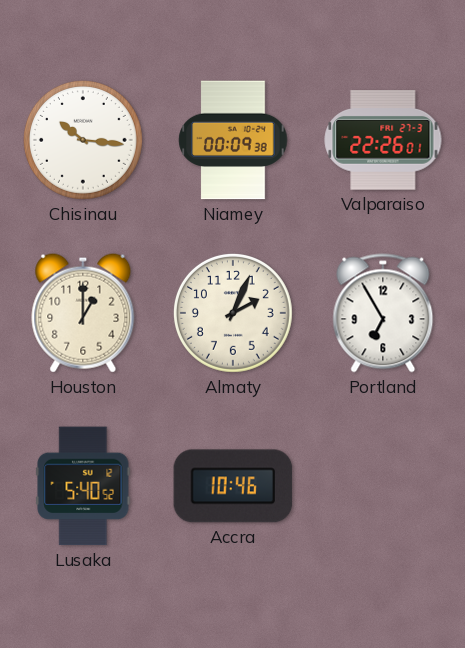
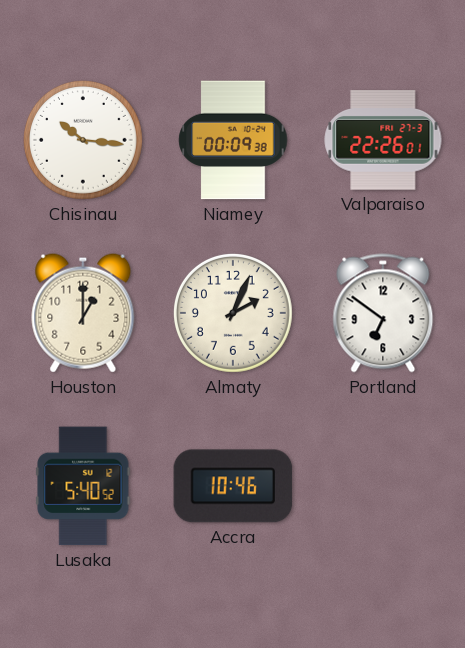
Portland: 6:55 -> 6:51
